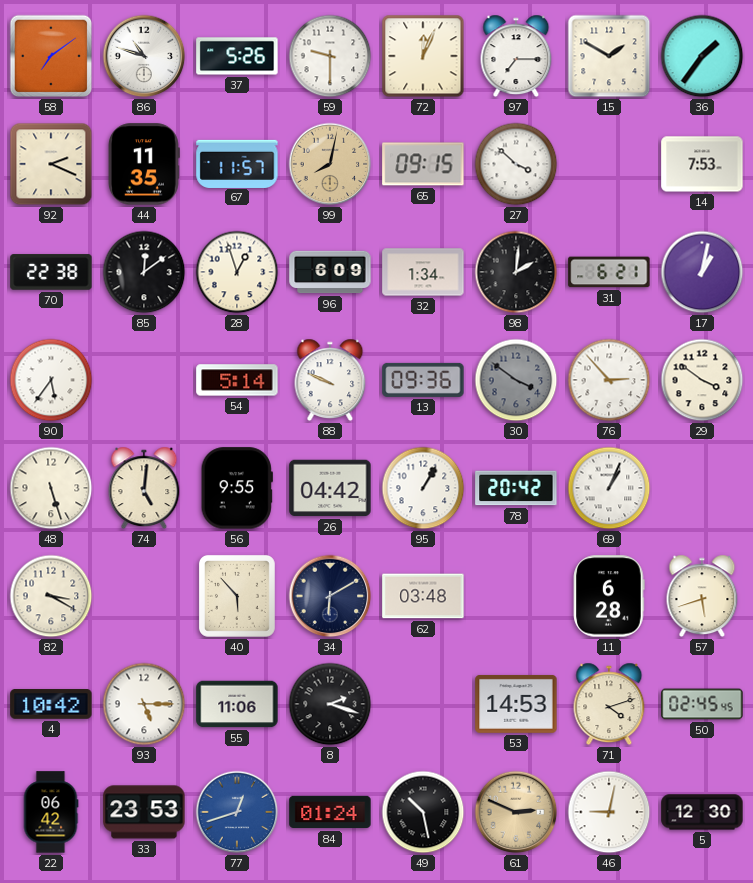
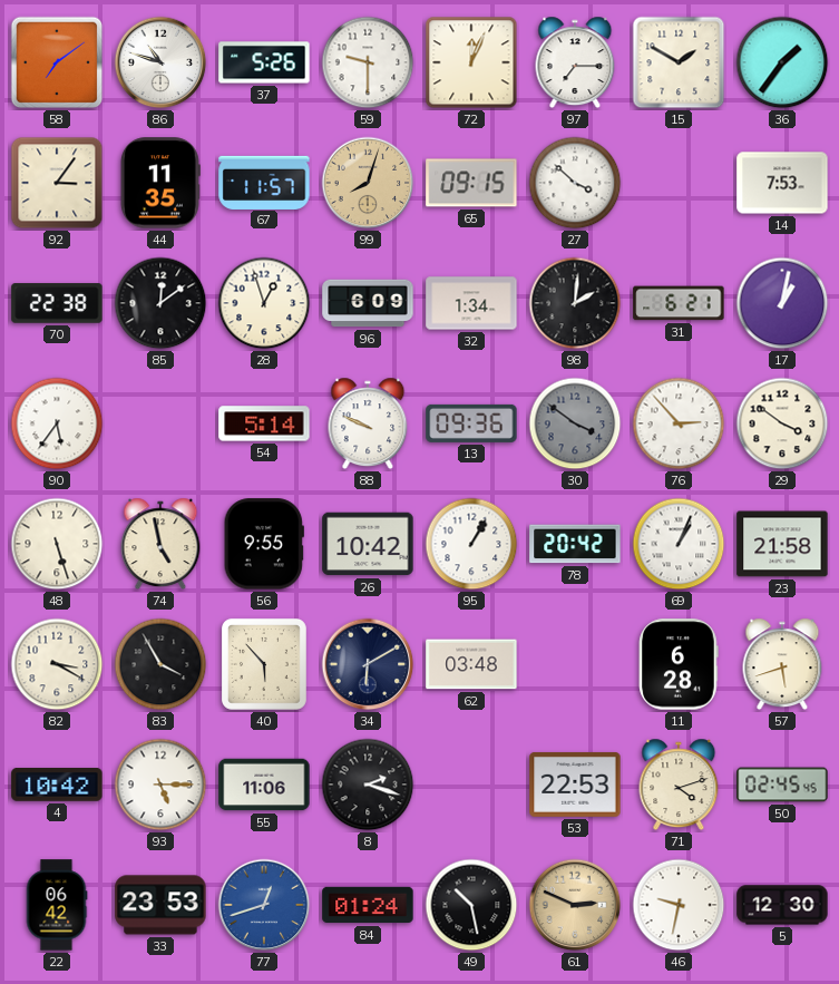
92: 2:19 -> 3:06
99: 8:02 -> 8:03
74: 5:01 -> 4:58
26: 04:42 -> 10:42
23: none -> 21:58
83: none -> 3:55
53: 14:53 -> 22:53
46: 9:02 -> 9:32
